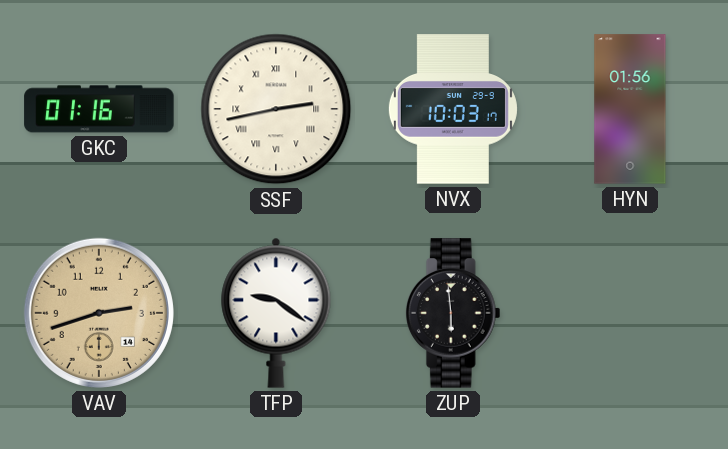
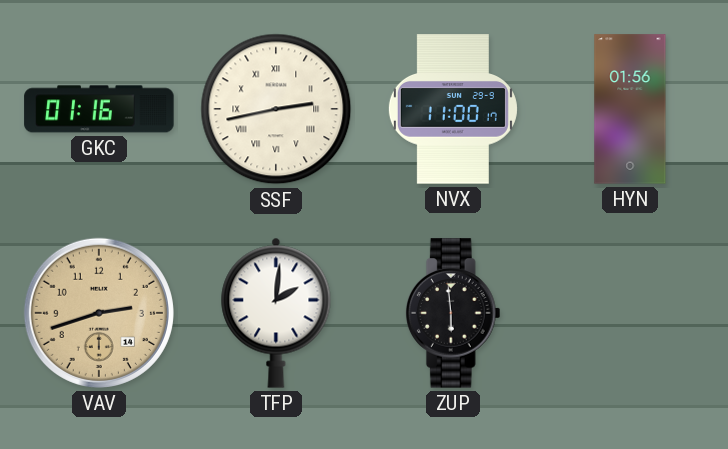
NVX: 10:03 -> 11:00
TFP: 9:21 -> 2:01
